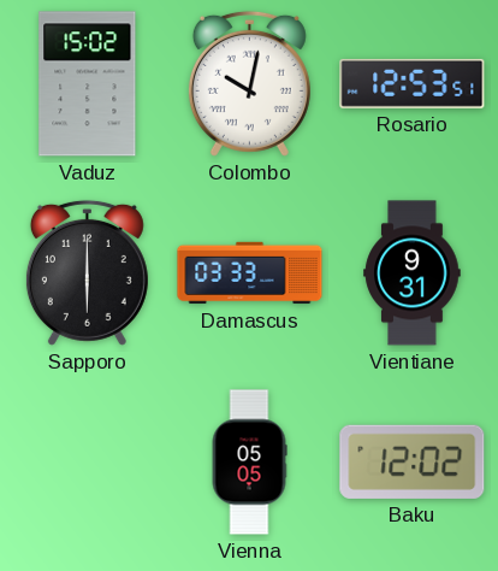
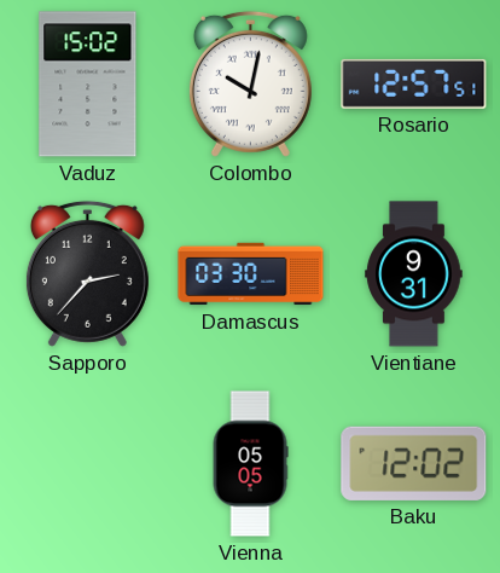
Rosario: 12:53 -> 12:57
Sapporo: 6:00 -> 2:37
Damascus: 03:33 -> 03:30
